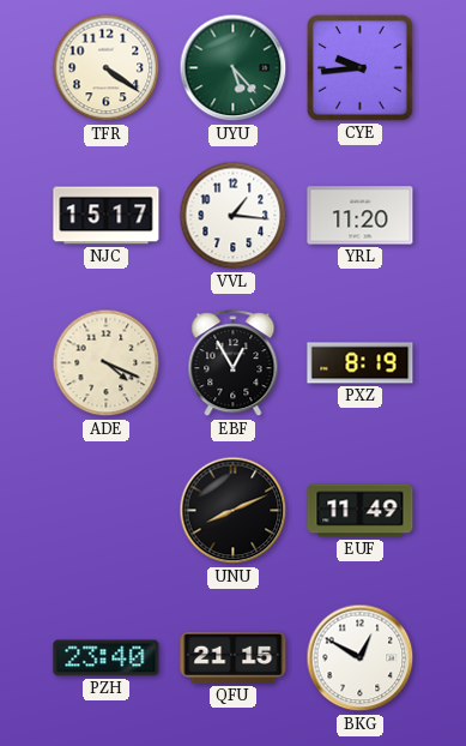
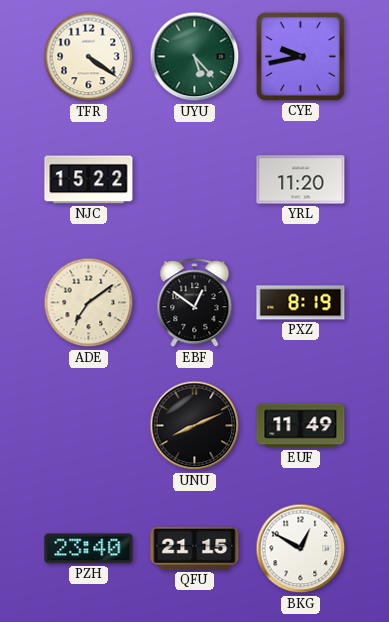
CYE: 9:44 -> 9:43
NJC: 15:17 -> 15:22
VVL: 1:16 -> none
ADE: 4:19 -> 7:09
EBF: 12:55 -> 12:51
